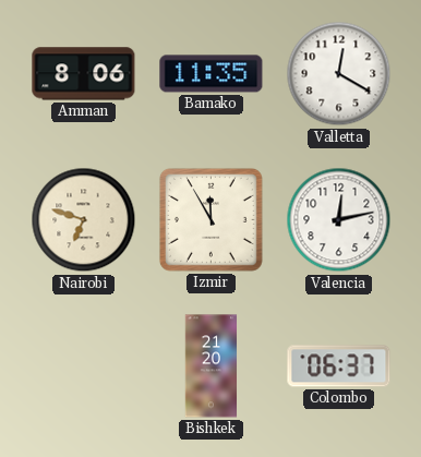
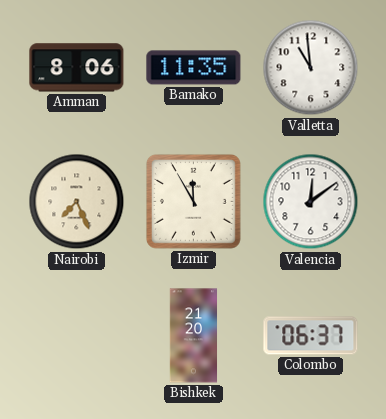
Valletta: 12:20 -> 10:59
Nairobi: 6:48 -> 7:26
Valencia: 12:13 -> 12:09
